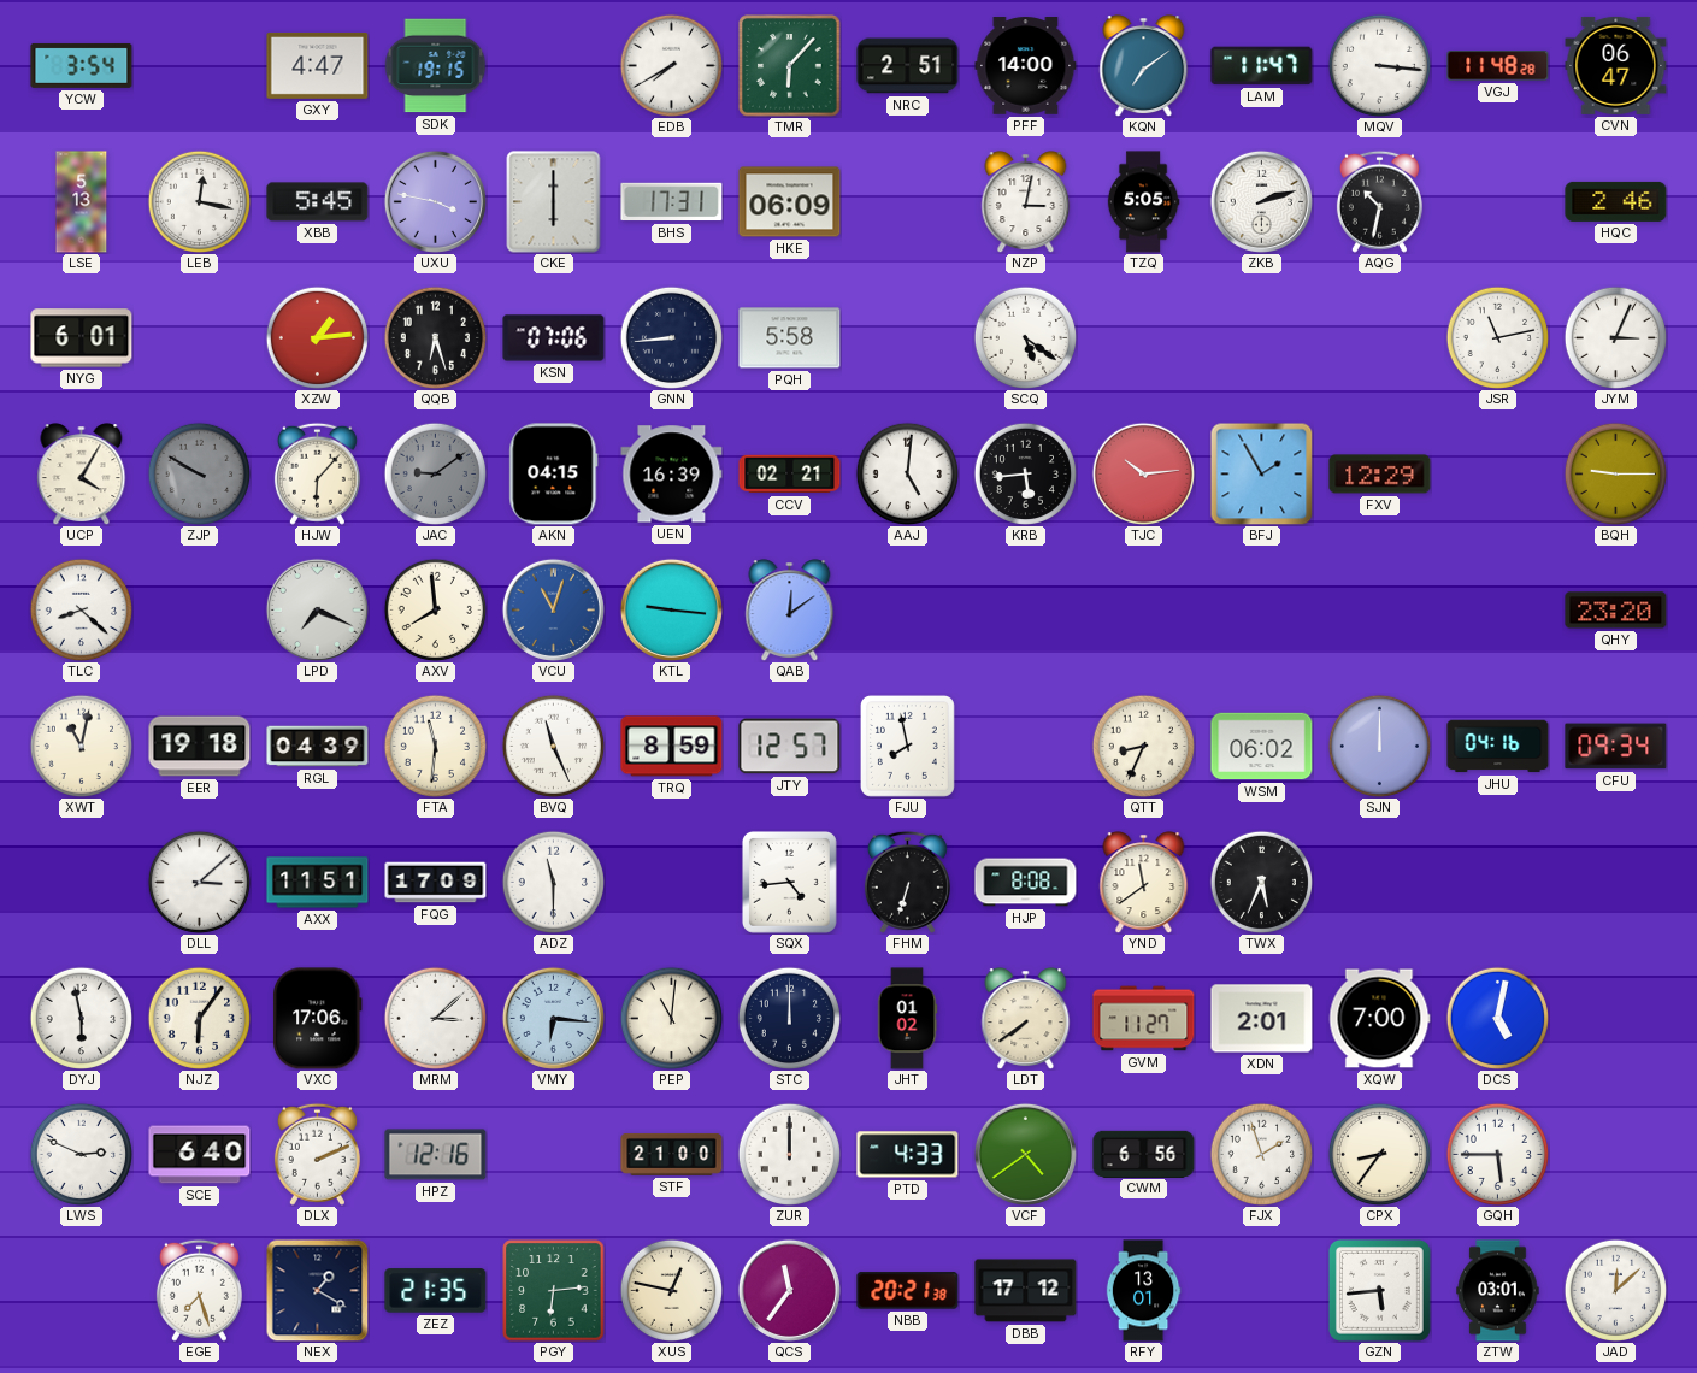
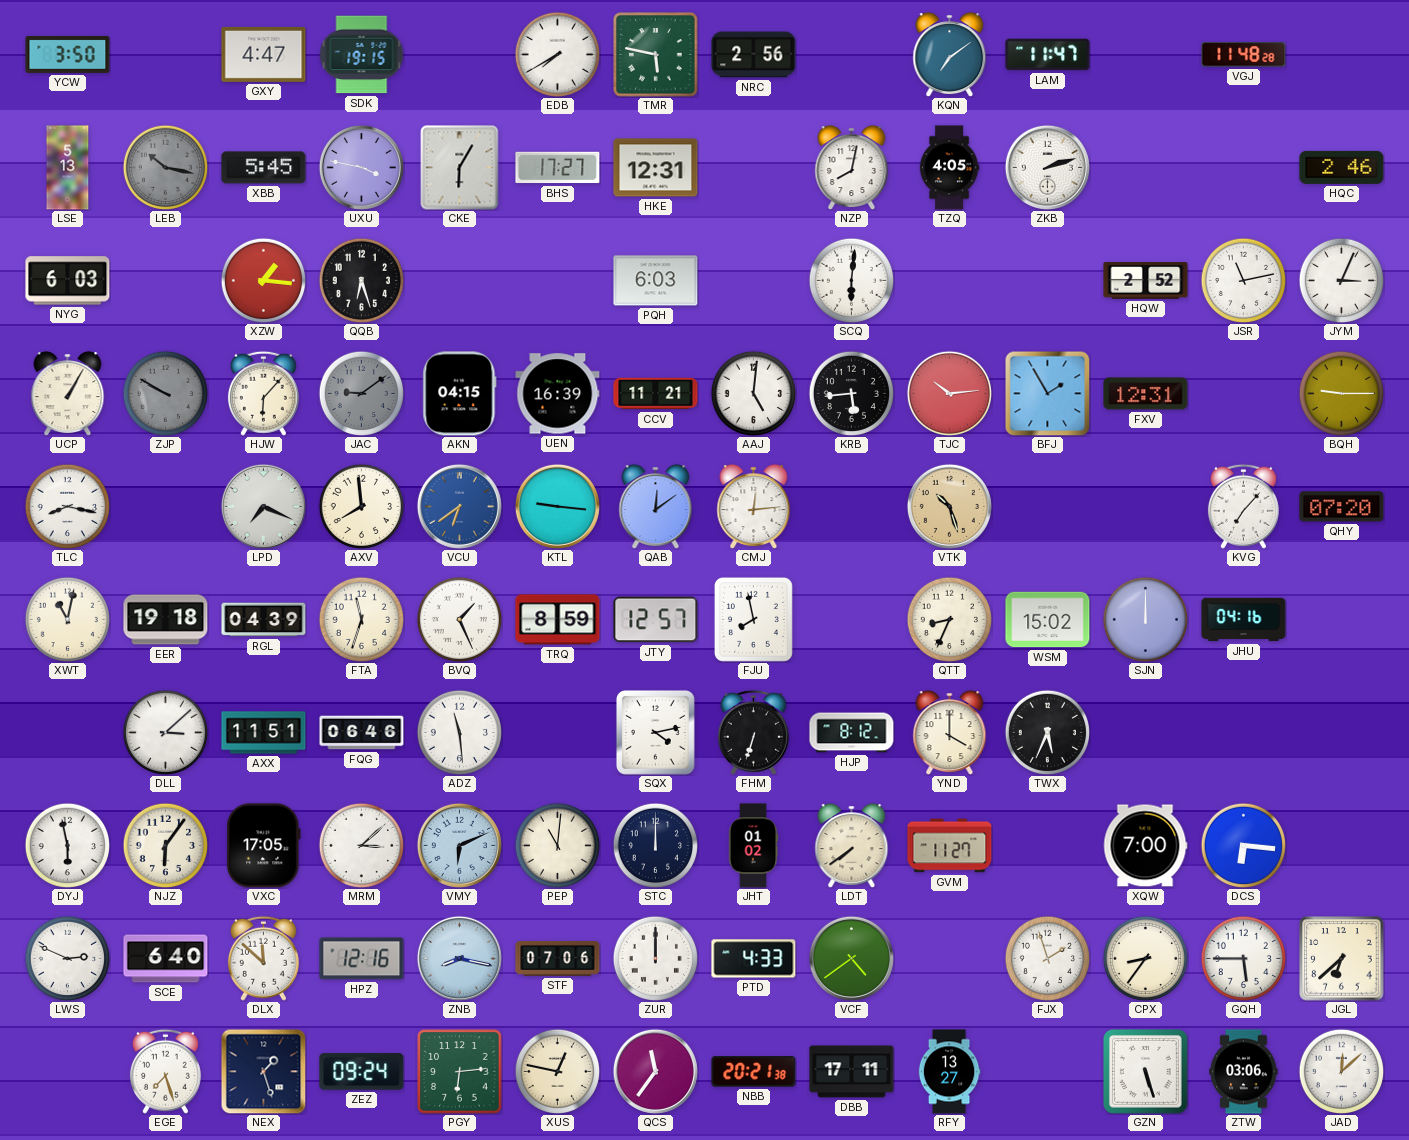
YCW: 3:54 -> 3:50
TMR: 6:07 -> 5:47
NRC: 2:51 -> 2:56
PFF: 14:00 -> none
MQV: 3:16 -> none
CVN: 06:47 -> none
LEB: 12:17 -> 10:17
LEB dial: white -> grey
CKE: 6:00 -> 6:05
BHS: 17:31 -> 17:27
HKE: 06:09 -> 12:31
NZP: 3:02 -> 8:02
TZQ: 5:05 -> 4:05
AQG: 10:32 -> none
NYG: 6:01 -> 6:03
XZW: 1:14 -> 1:16
KSN: 07:06 -> none
GNN: 8:44 -> none
PQH: 5:58 -> 6:03
SCQ: 5:21 -> 6:01
HQW: none -> 2:52
UCP: 4:05 -> 1:05
CCV: 02:21 -> 11:21
FXV: 12:29 -> 12:31
TLC: 8:22 -> 8:17
VCU: 11:03 -> 6:39
CMJ: none -> 12:14
VTK: none -> 10:27
KVG: none -> 7:07
QHY: 23:20 -> 07:20
FTA: 11:31 -> 11:33
BVQ: 11:26 -> 1:26
WSM: 06:02 -> 15:02
CFU: 09:34 -> none
FQG: 17:09 -> 06:46
ADZ: 11:30 -> 11:29
SQX: 4:44 -> 4:13
HJP: 8:08 -> 8:12
YND: 11:39 -> 4:00
VXC: 17:06 -> 17:05
VMY: 6:16 -> 6:11
XDN: 2:01 -> none
DCS: 5:02 -> 6:16
DLX: 2:11 -> 11:52
ZNB: none -> 8:17
STF: 21:00 -> 07:06
CWM: 6:56 -> none
JGL: none -> 6:38
NEX: 1:20 -> 1:27
ZEZ: 21:35 -> 09:24
DBB: 17:12 -> 17:11
RFY: 13:01 -> 13:27
GZN: 5:44 -> 5:27
ZTW: 03:01 -> 03:06
